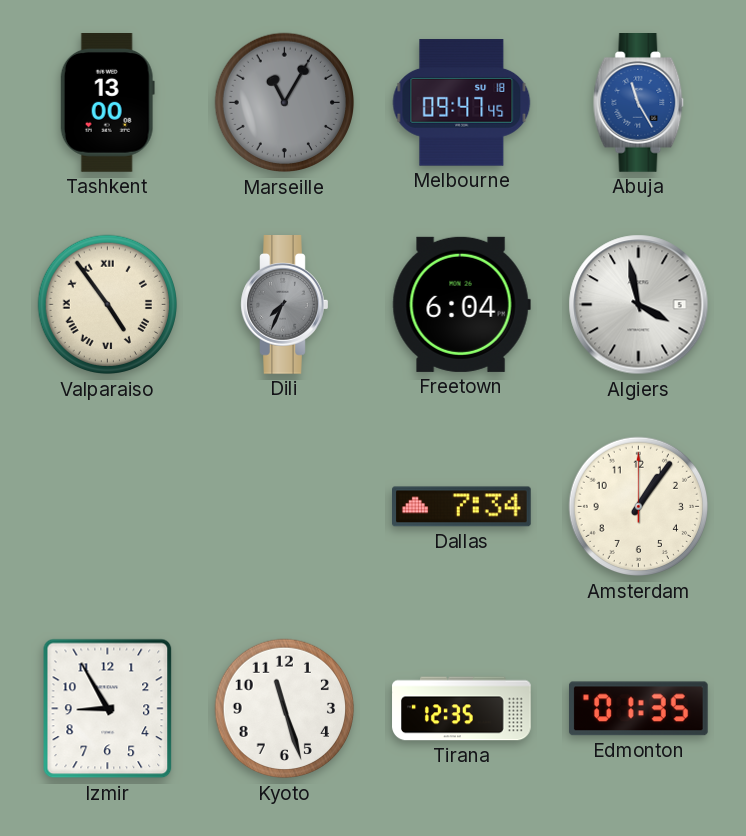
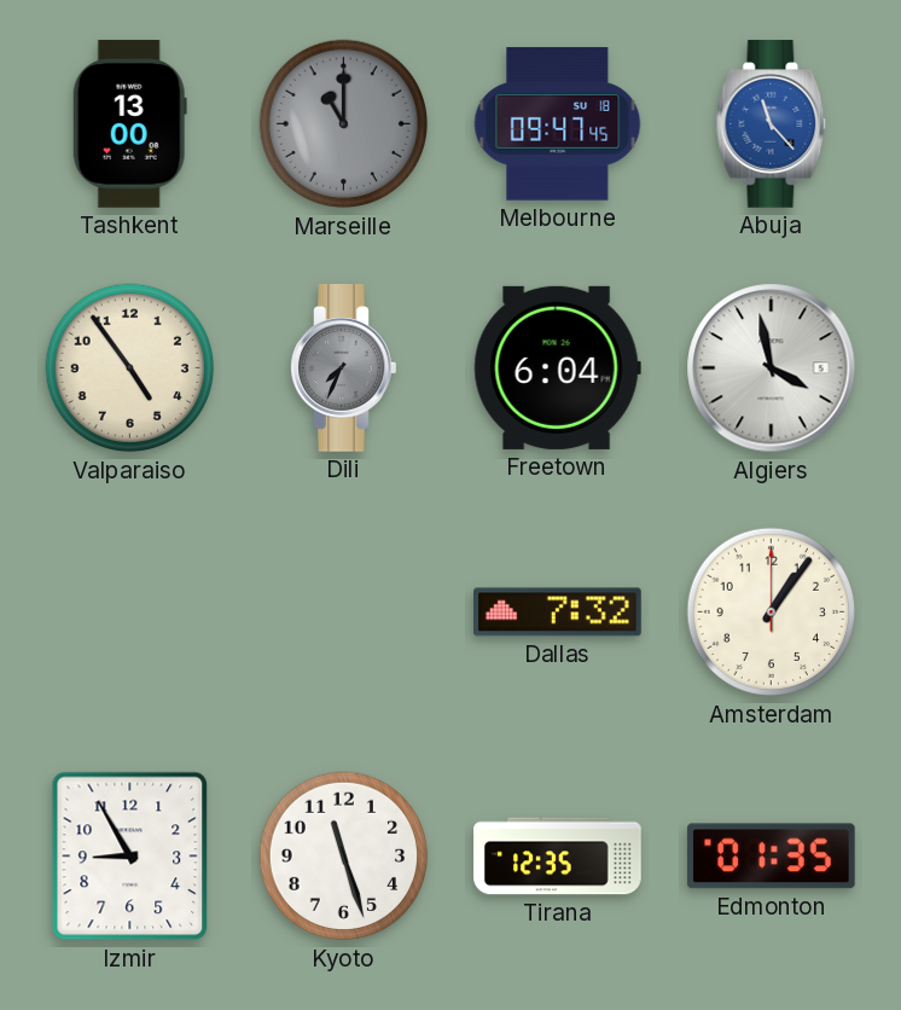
Marseille: 11:05 -> 11:00
Abuja: 11:25 -> 11:23
Valparaiso numerals: Roman -> Arabic
Dallas: 7:34 -> 7:32
